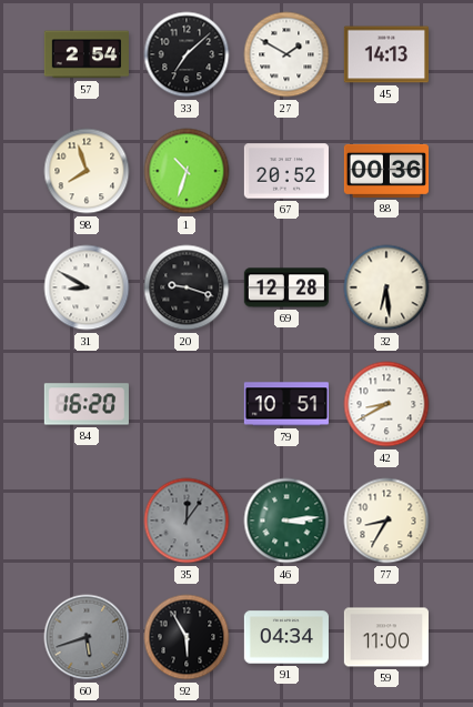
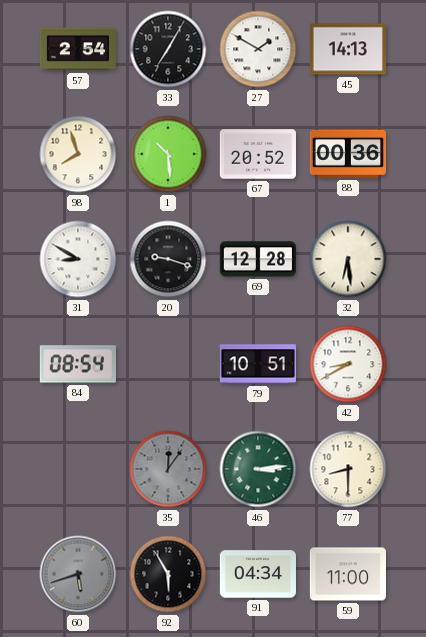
33: 7:08 -> 7:05
1: 10:33 -> 10:29
84: 16:20 -> 08:54
77: 8:35 -> 8:30
